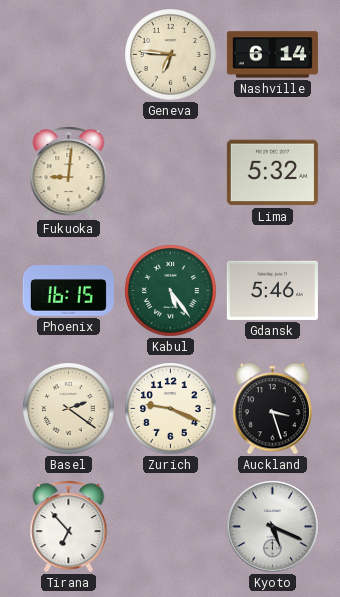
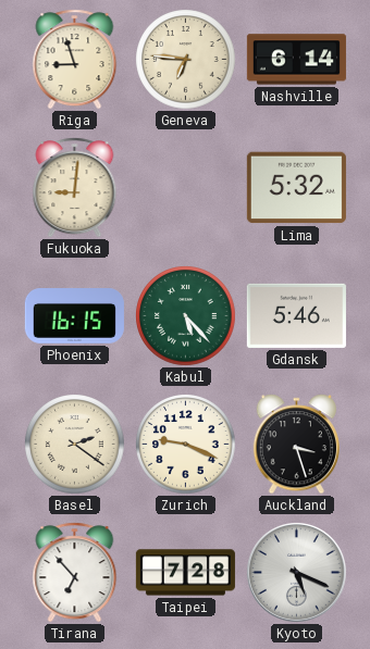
Riga: none -> 8:57
Kabul: 5:24 -> 5:23
Taipei: none -> 7:28
